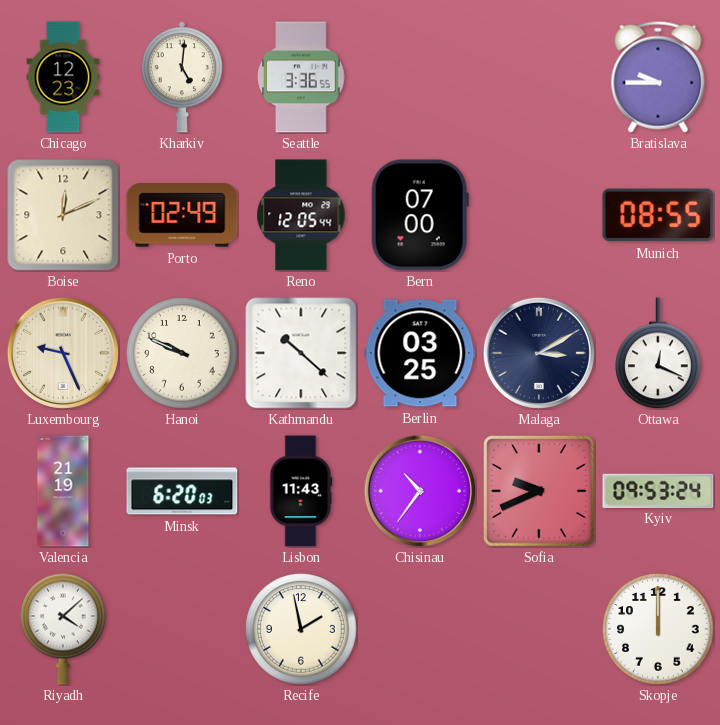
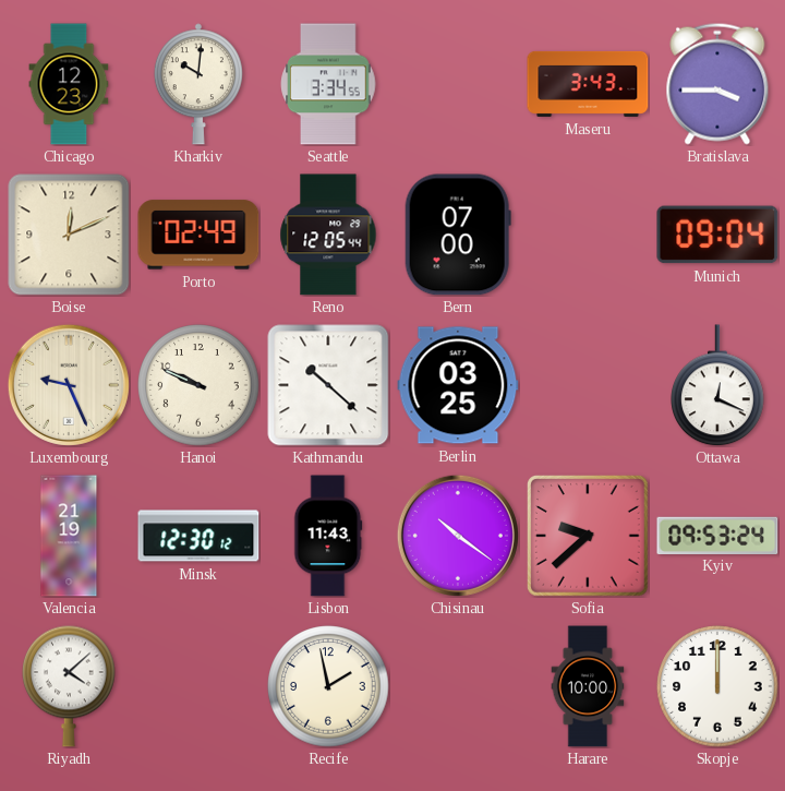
Kharkiv: 5:01 -> 10:01
Seattle: 3:36 -> 3:34
Maseru: none -> 3:43
Bratislava: 9:45 -> 3:45
Munich: 08:55 -> 09:04
Malaga: 3:10 -> none
Minsk: 6:20 -> 12:30
Chisinau: 10:36 -> 10:21
Sofia: 9:41 -> 9:38
Harare: none -> 10:00
